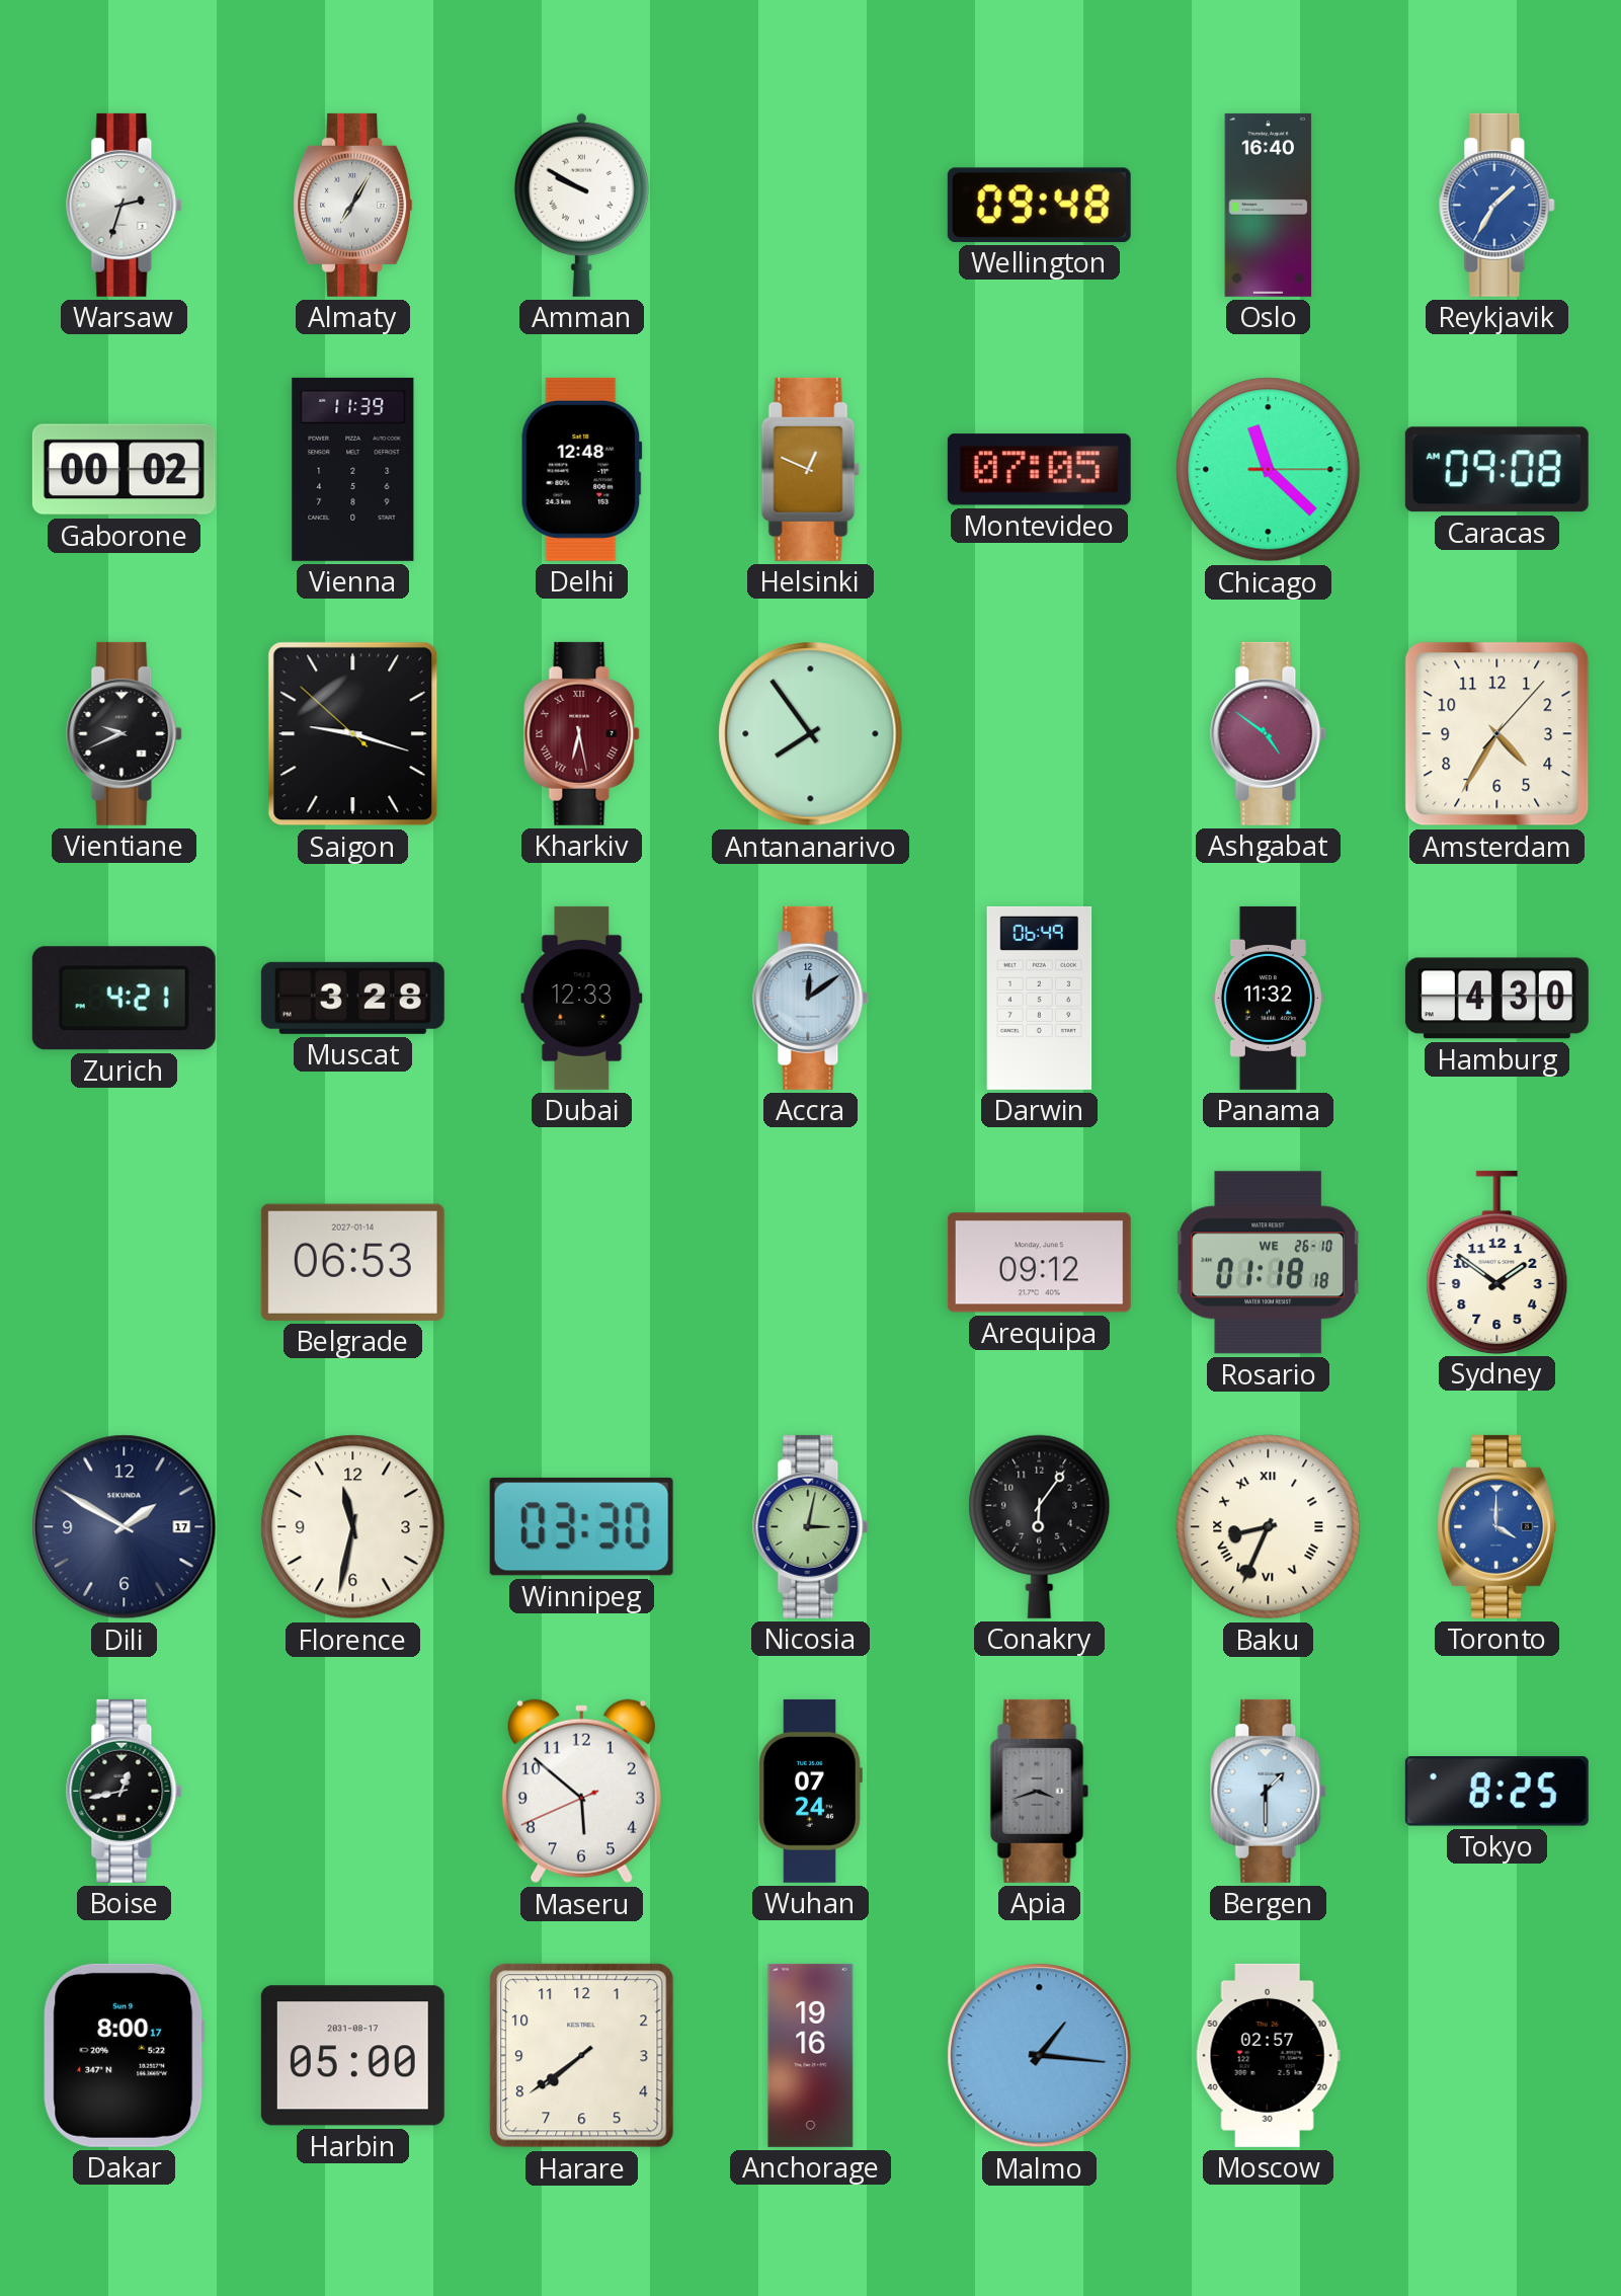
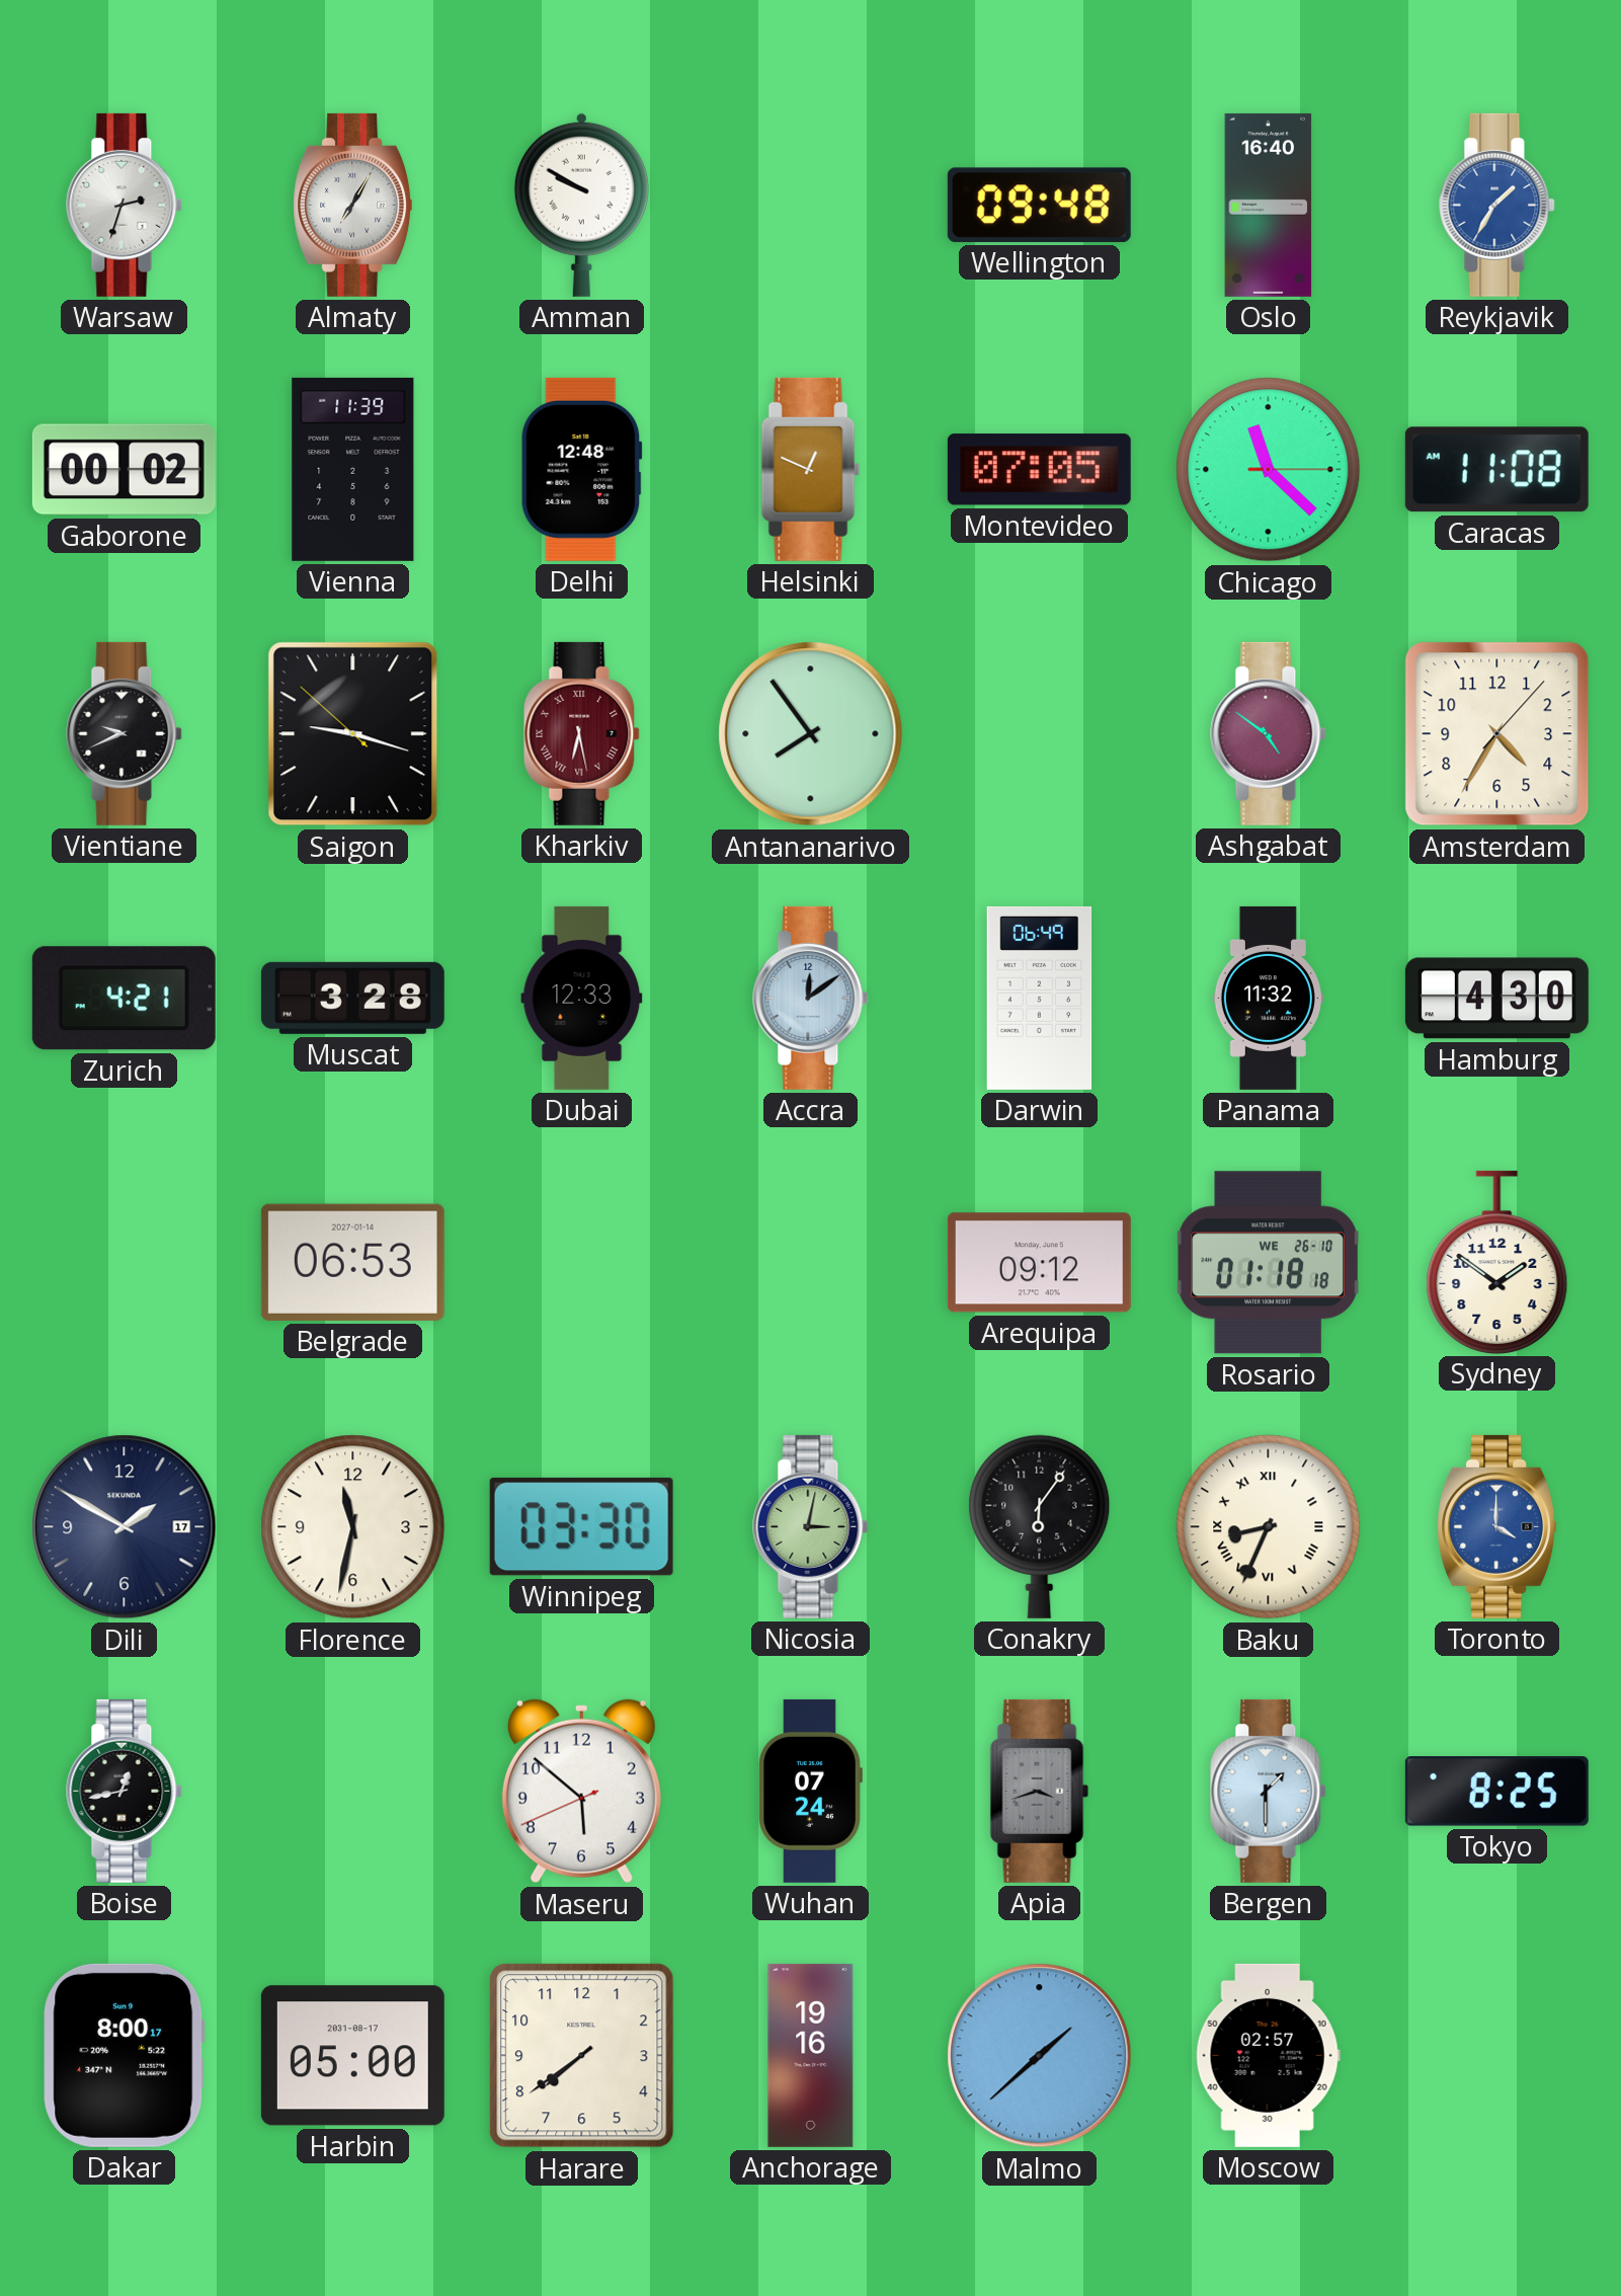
Caracas: 09:08 -> 11:08
Malmo: 1:16 -> 1:38
